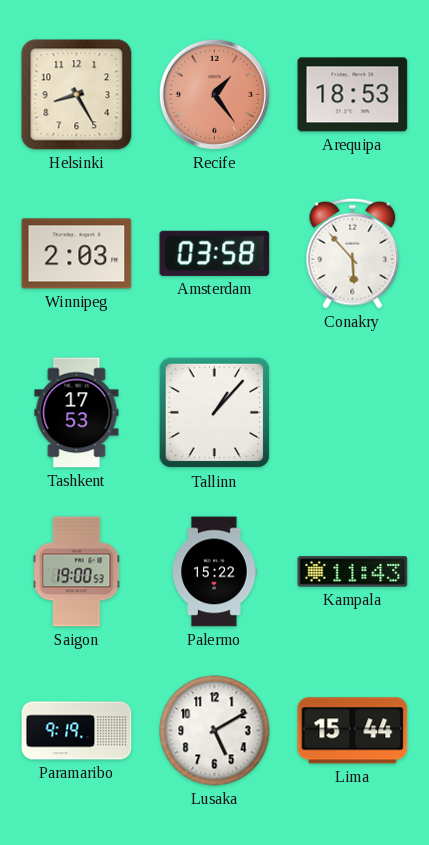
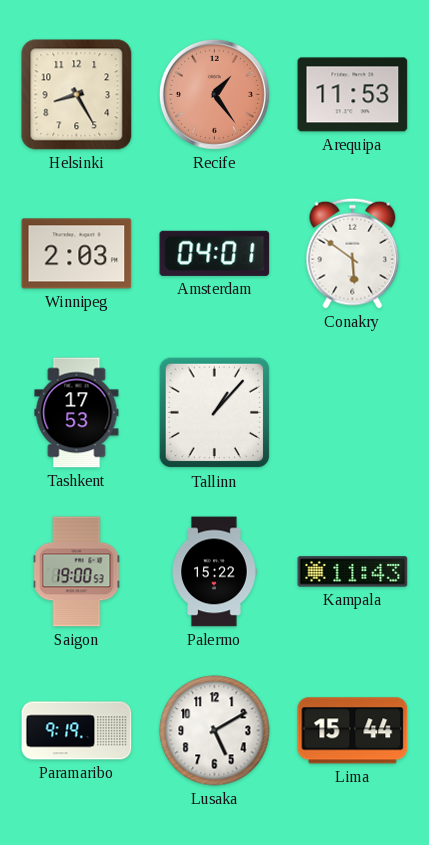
Arequipa: 18:53 -> 11:53
Amsterdam: 03:58 -> 04:01
Conakry: 5:53 -> 5:51
